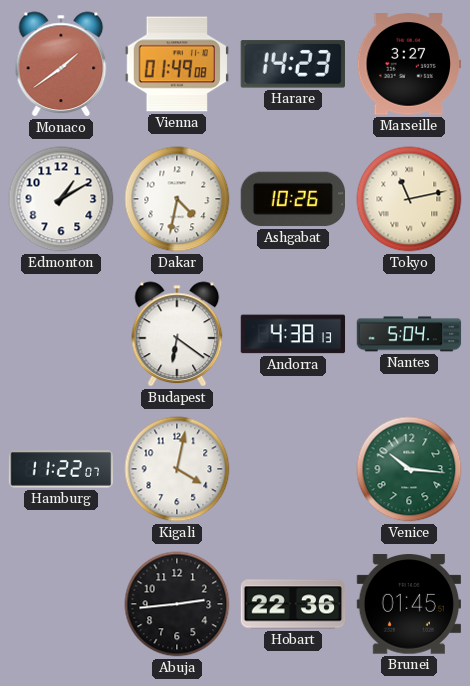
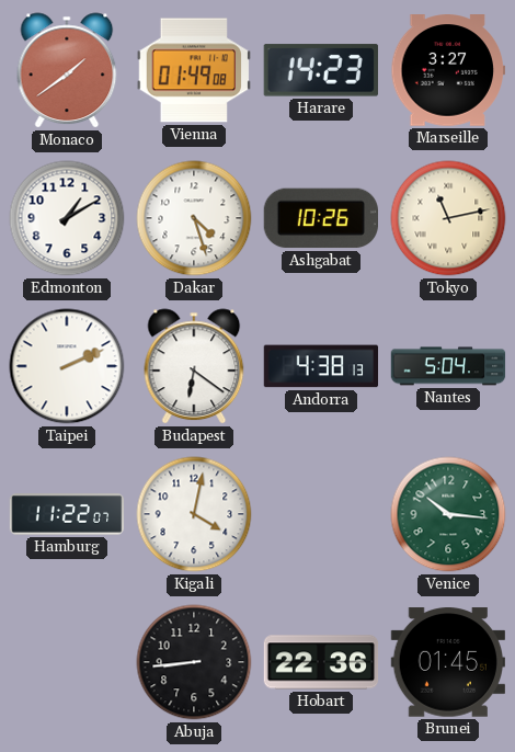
Dakar: 4:32 -> 4:27
Taipei: none -> 2:11
Abuja: 2:44 -> 8:44
